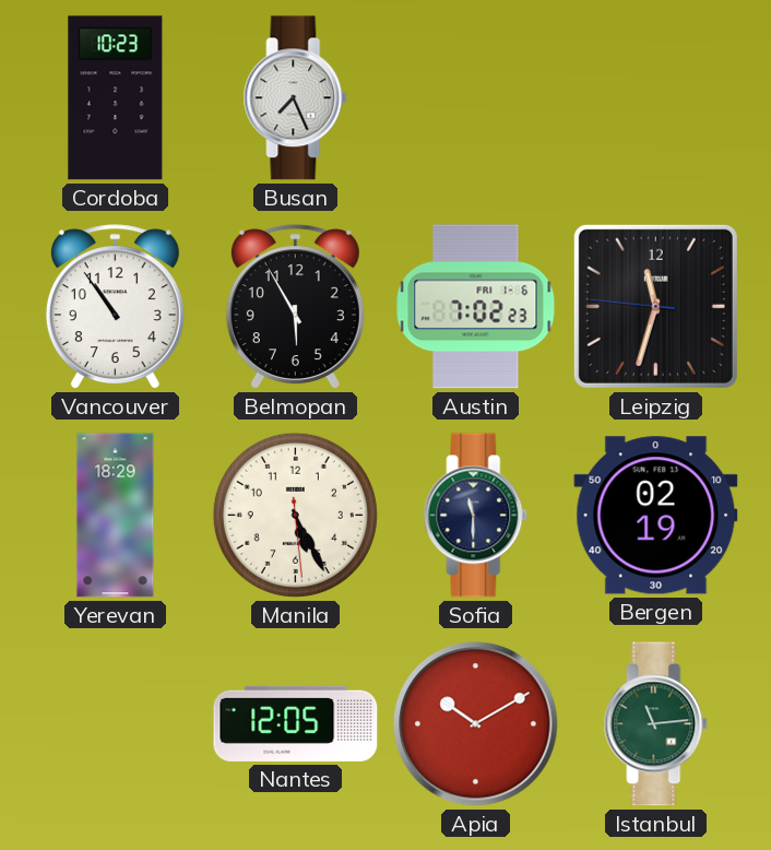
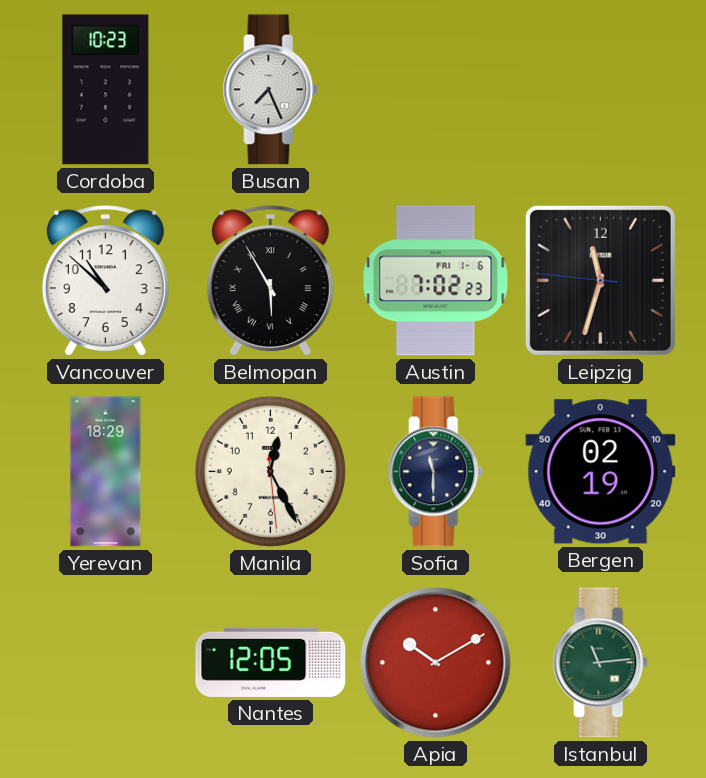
Vancouver: 10:54 -> 10:52
Belmopan numerals: Arabic -> Roman
Manila: 5:25 -> 12:25
